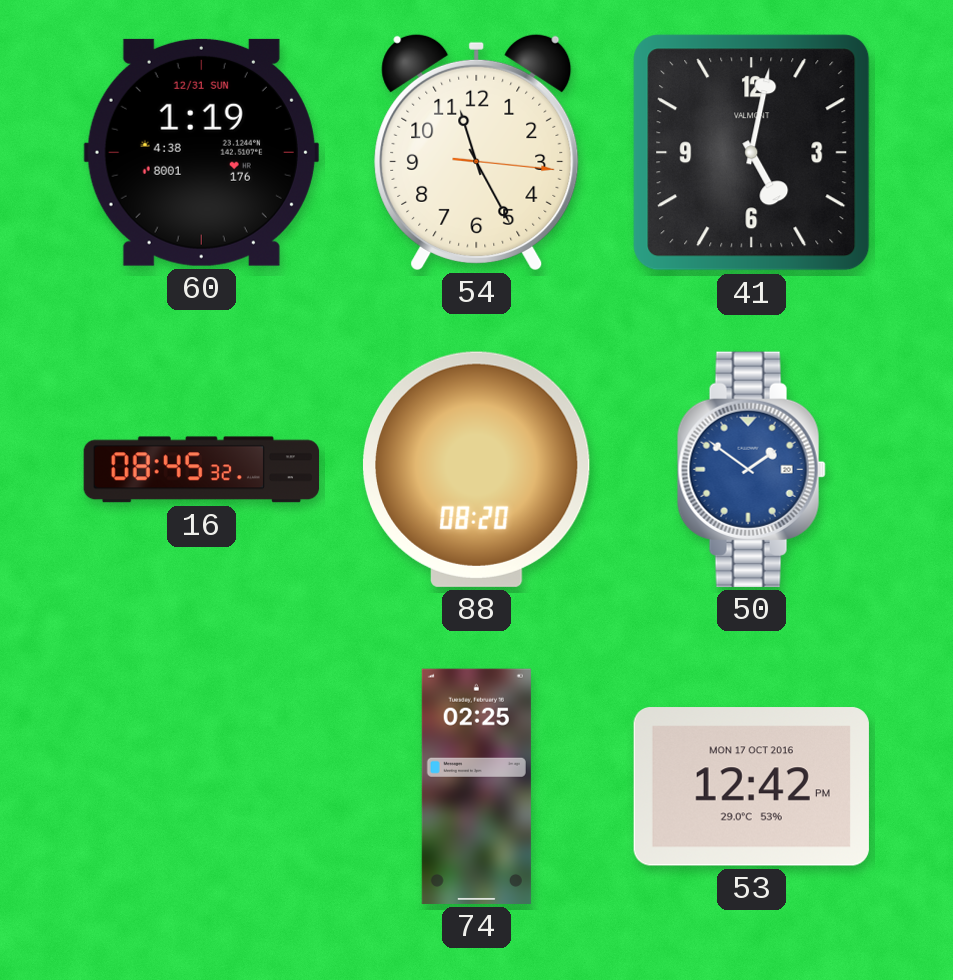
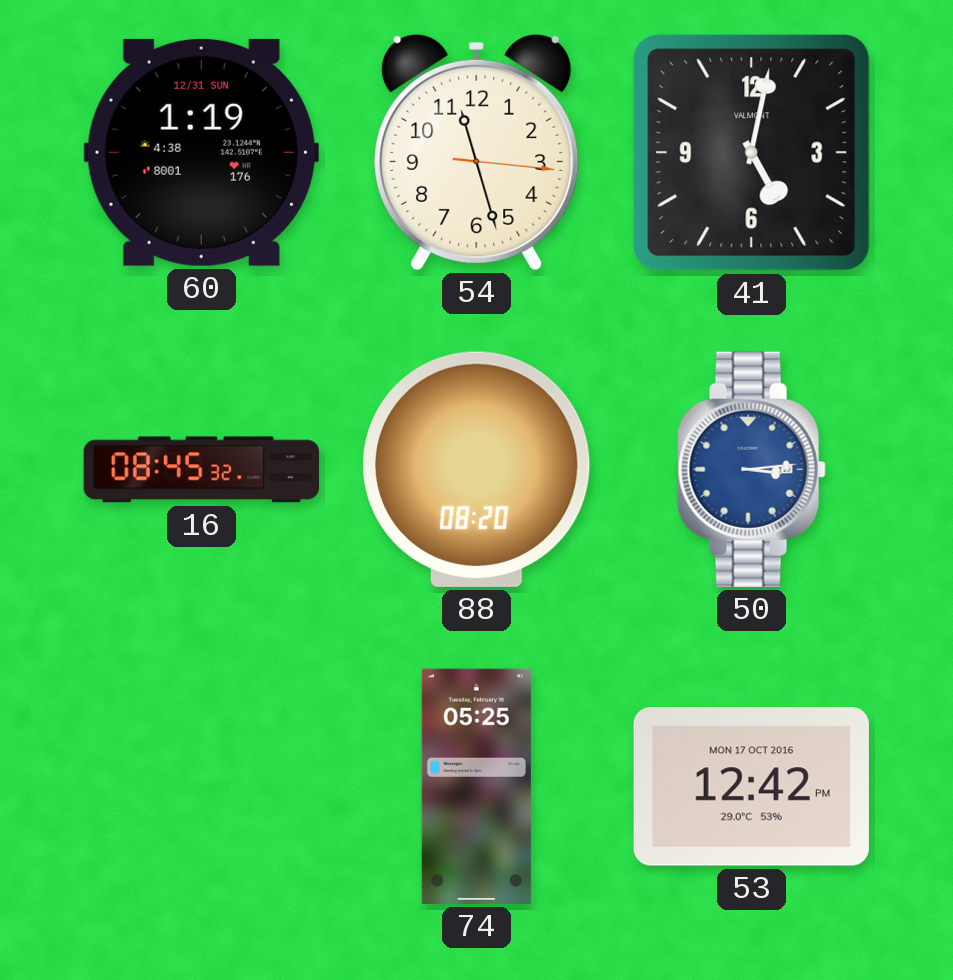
54: 11:25 -> 11:27
50: 1:51 -> 3:14
74: 02:25 -> 05:25
